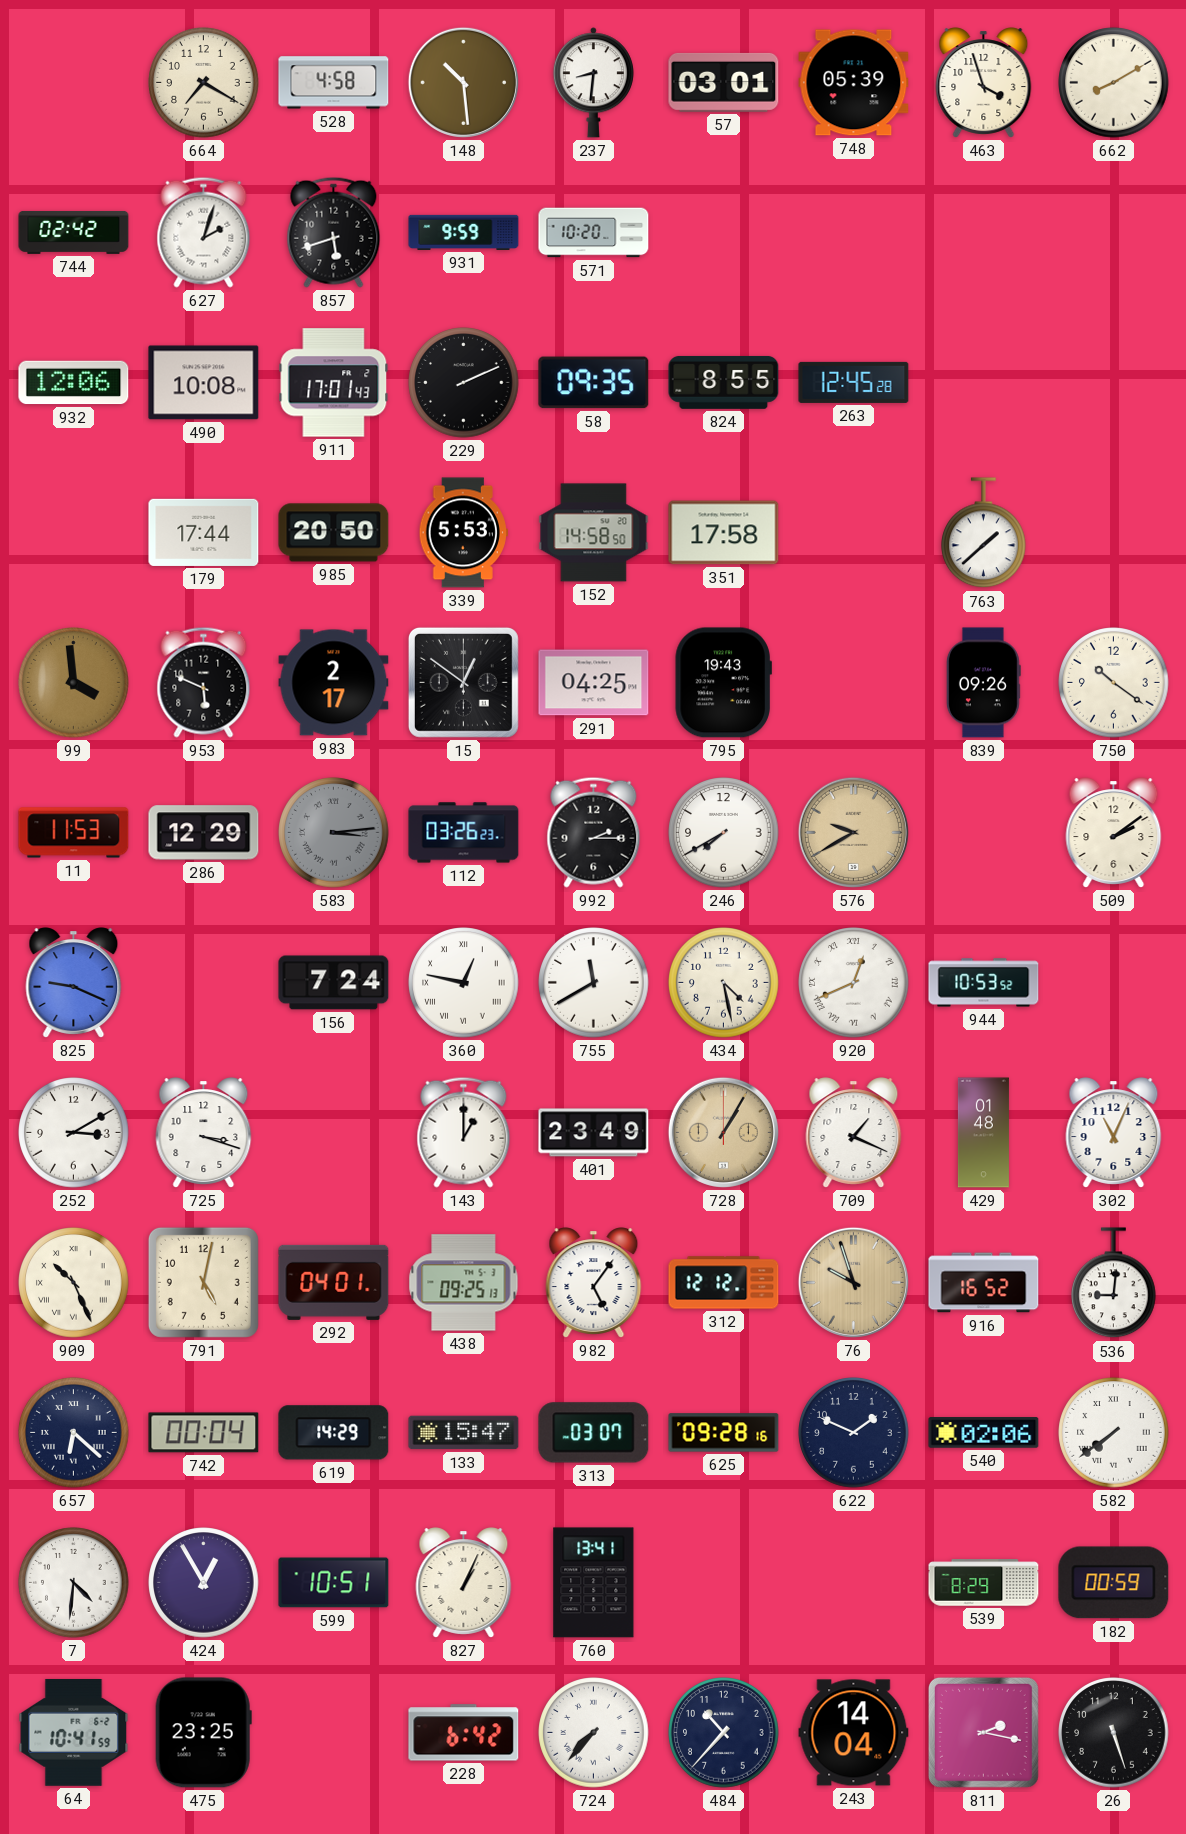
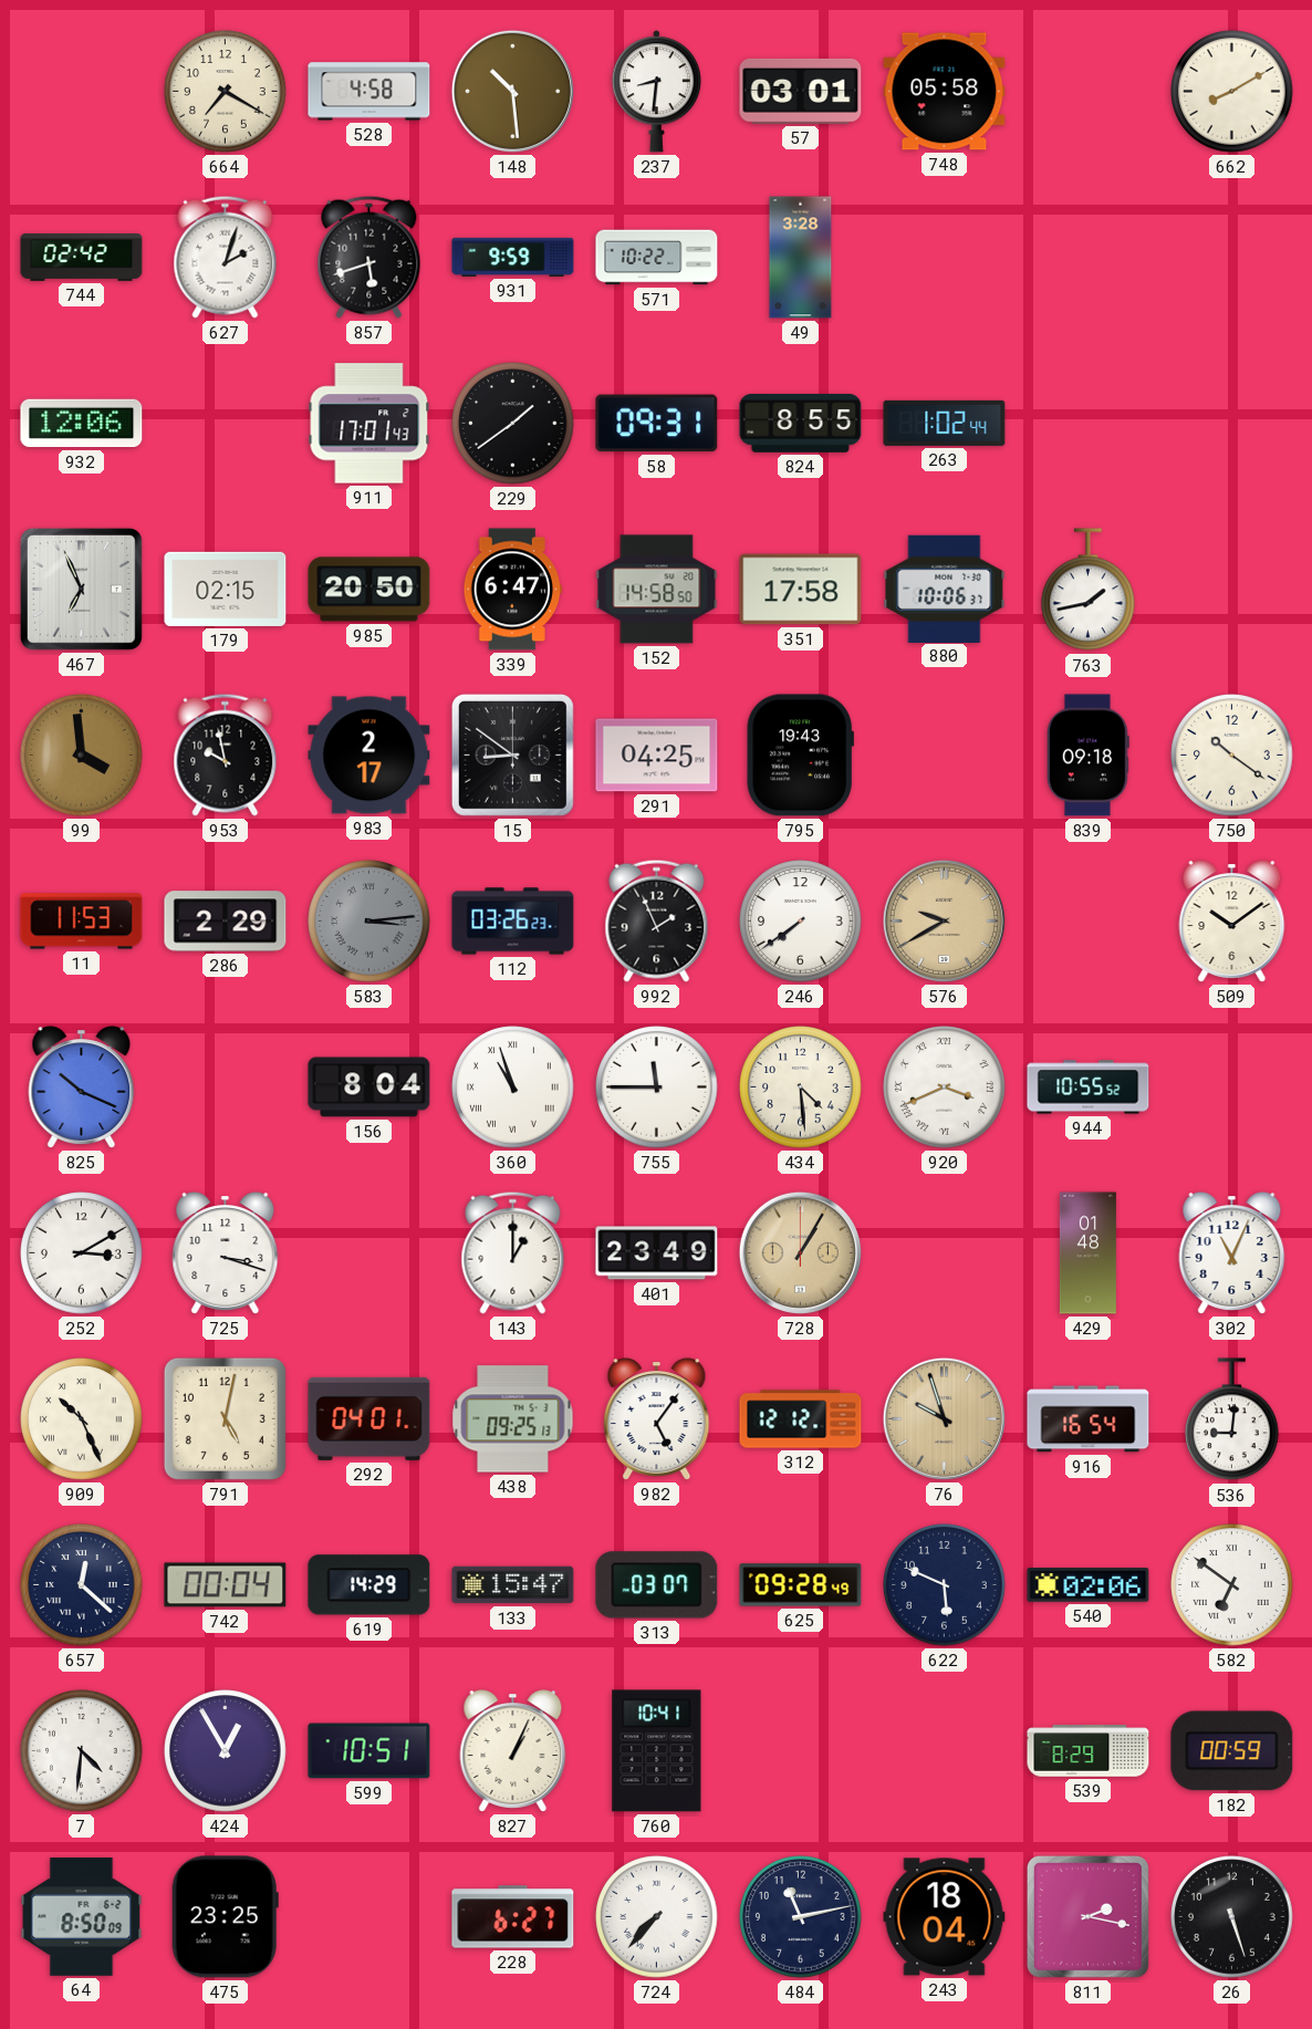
748: 05:39 -> 05:58
463: 3:57 -> none
571: 10:20 -> 10:22
49: none -> 3:28
490: 10:08 -> none
229: 2:11 -> 1:39
58: 09:35 -> 09:31
263: 12:45 -> 1:02
467: none -> 6:56
179: 17:44 -> 02:15
339: 5:53 -> 6:47
880: none -> 10:06
763: 1:38 -> 1:43
953: 5:49 -> 9:58
15: 12:51 -> 8:51
839: 09:26 -> 09:18
286: 12:29 -> 2:29
992: 2:15 -> 1:56
246: 7:40 -> 7:39
509: 2:09 -> 10:09
825: 9:19 -> 10:19
156: 7:24 -> 8:04
360: 12:47 -> 10:57
755: 11:40 -> 11:45
434: 4:28 -> 4:29
920: 12:41 -> 3:41
944: 10:53 -> 10:55
709: 1:19 -> none
916: 16:52 -> 16:54
657: 6:22 -> 12:22
625: 09:28:16 -> 09:28:49
622: 1:49 -> 5:49
582: 7:39 -> 6:51
760: 13:41 -> 10:41
64: 10:41 -> 8:50
228: 6:42 -> 6:27
484: 10:37 -> 11:13
243: 14:04 -> 18:04
